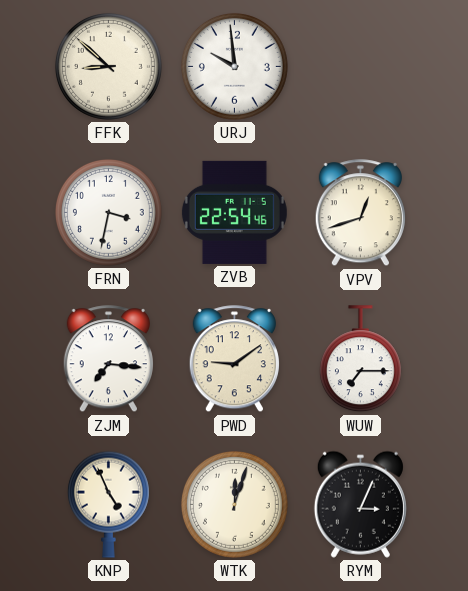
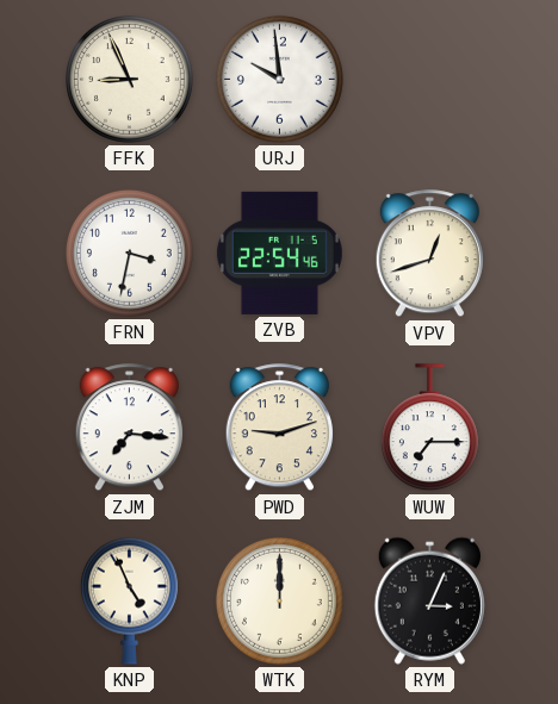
FFK: 8:52 -> 8:56
PWD: 9:09 -> 9:12
WTK: 12:03 -> 12:00
